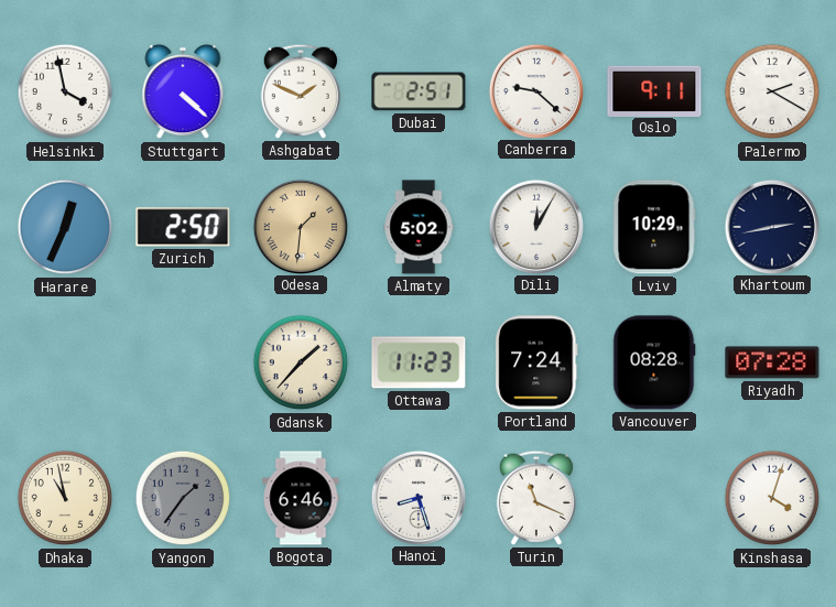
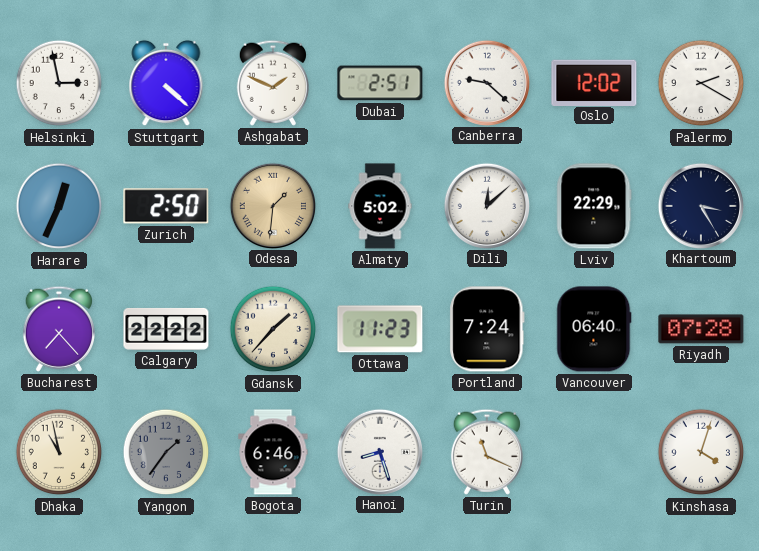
Helsinki: 3:58 -> 2:58
Oslo: 9:11 -> 12:02
Dili: 12:05 -> 12:08
Lviv: 10:29 -> 22:29
Khartoum: 2:43 -> 3:25
Bucharest: none -> 7:23
Calgary: none -> 22:22
Vancouver: 08:28 -> 06:40
